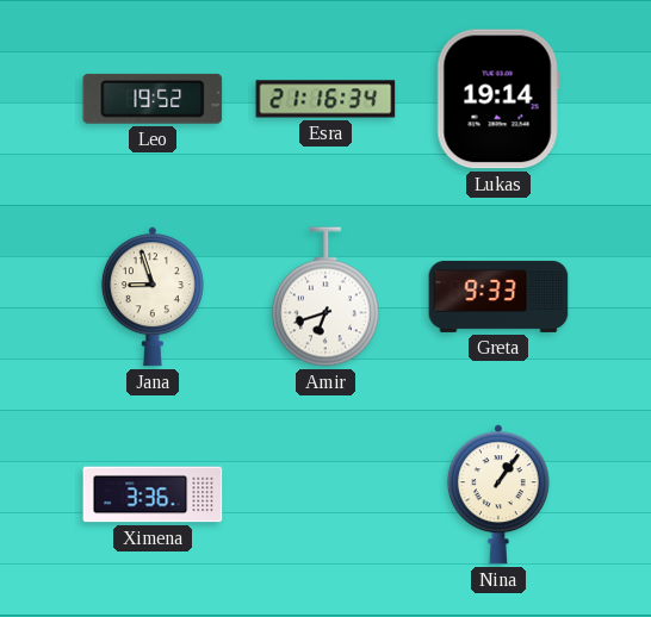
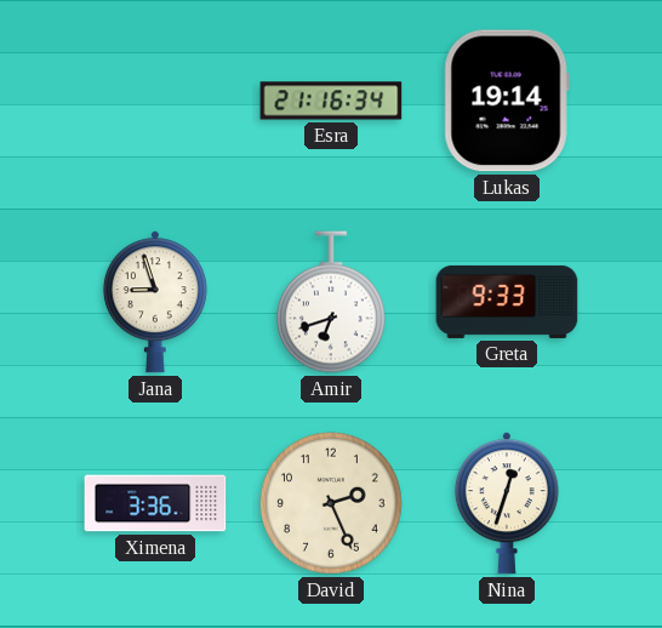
Leo: 19:52 -> none
David: none -> 2:26
Nina: 1:06 -> 12:33
